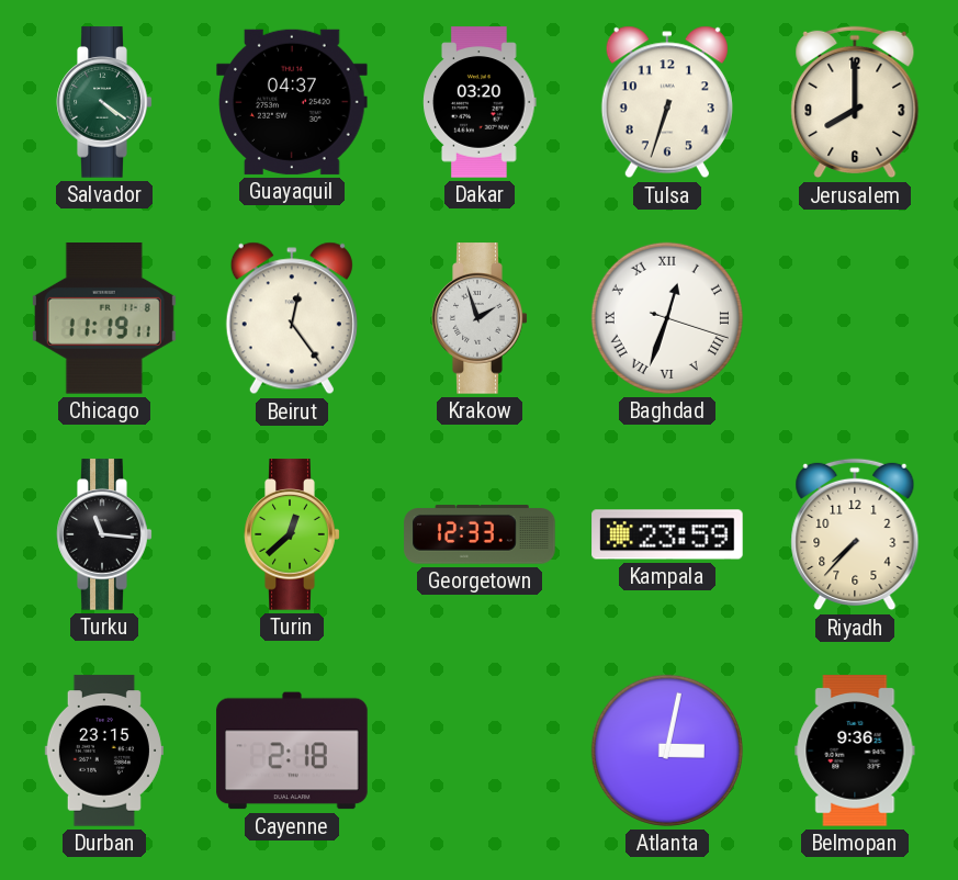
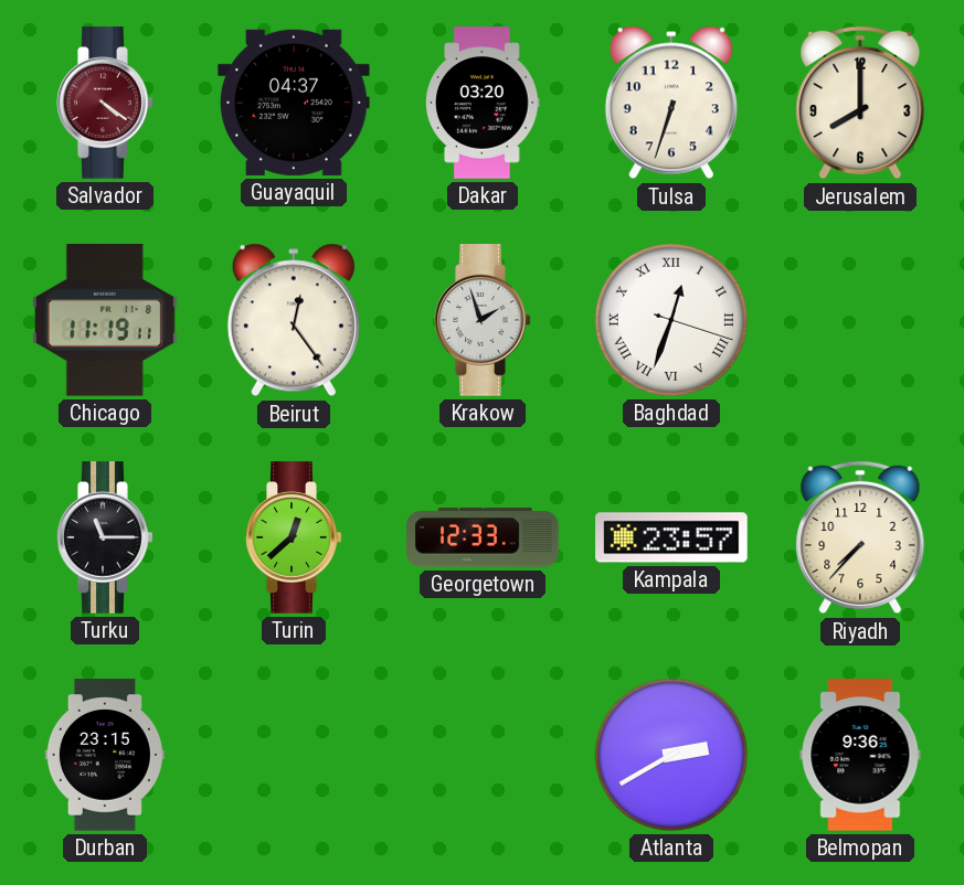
Salvador dial: green -> burgundy
Turku: 11:16 -> 11:15
Kampala: 23:59 -> 23:57
Cayenne: 2:18 -> none
Atlanta: 3:02 -> 2:40
